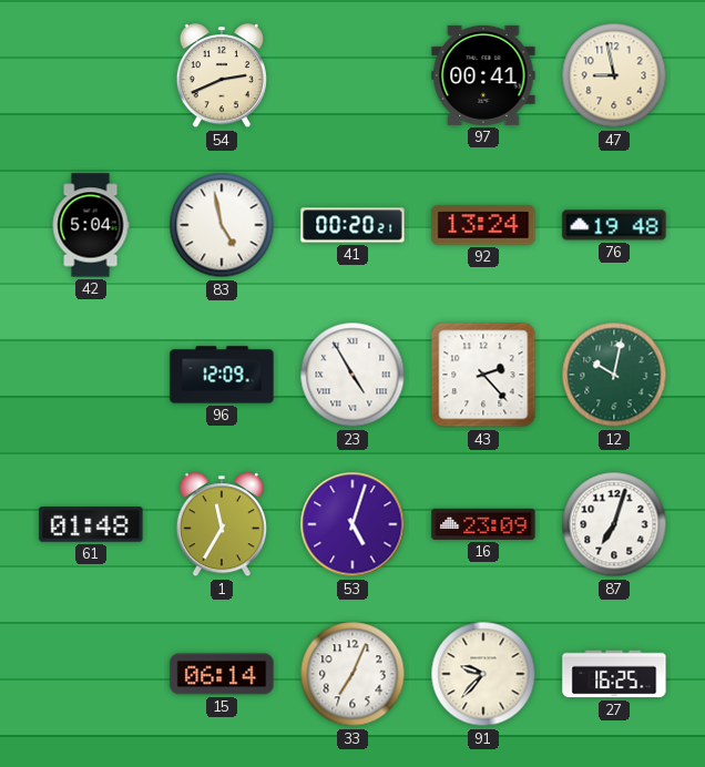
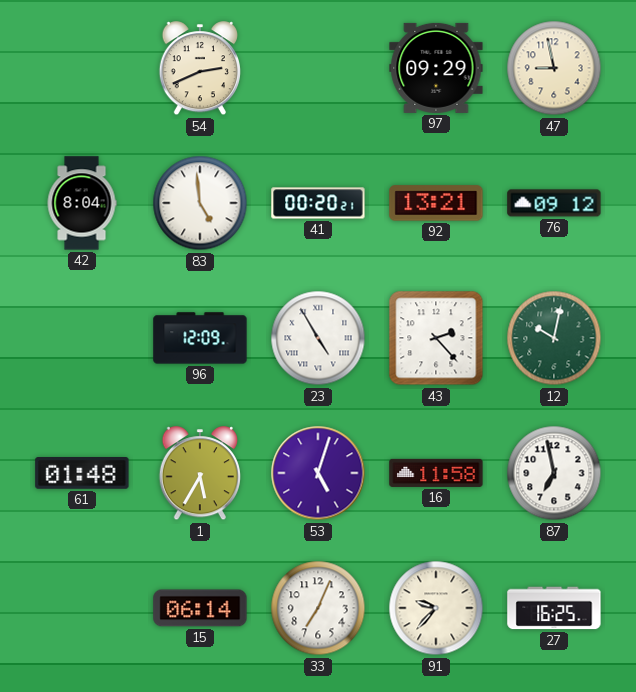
97: 00:41 -> 09:29
42: 5:04 -> 8:04
83: 4:58 -> 4:59
92: 13:24 -> 13:21
76: 19:48 -> 09:12
1: 11:35 -> 5:35
16: 23:09 -> 11:58
87: 7:03 -> 6:58
